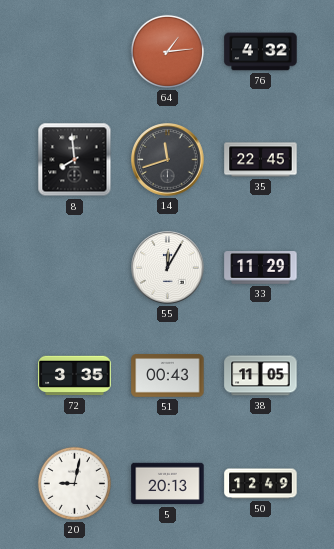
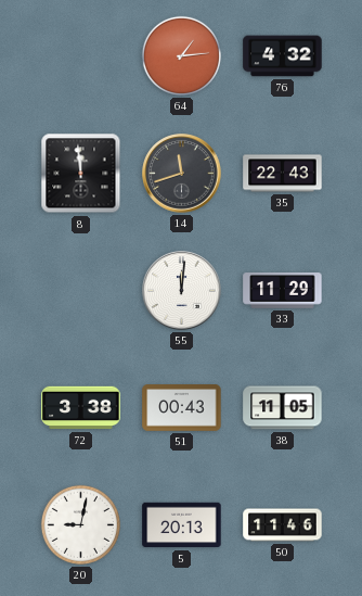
8: 7:59 -> 11:59
35: 22:45 -> 22:43
55: 12:05 -> 12:01
72: 3:35 -> 3:38
50: 12:49 -> 11:46
